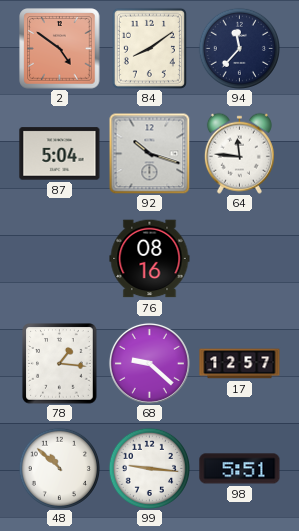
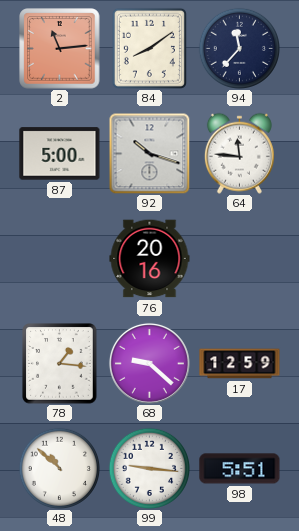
2: 4:51 -> 11:14
87: 5:04 -> 5:00
76: 08:16 -> 20:16
17: 12:57 -> 12:59
